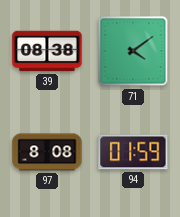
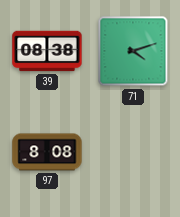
71: 4:09 -> 4:12
94: 01:59 -> none
